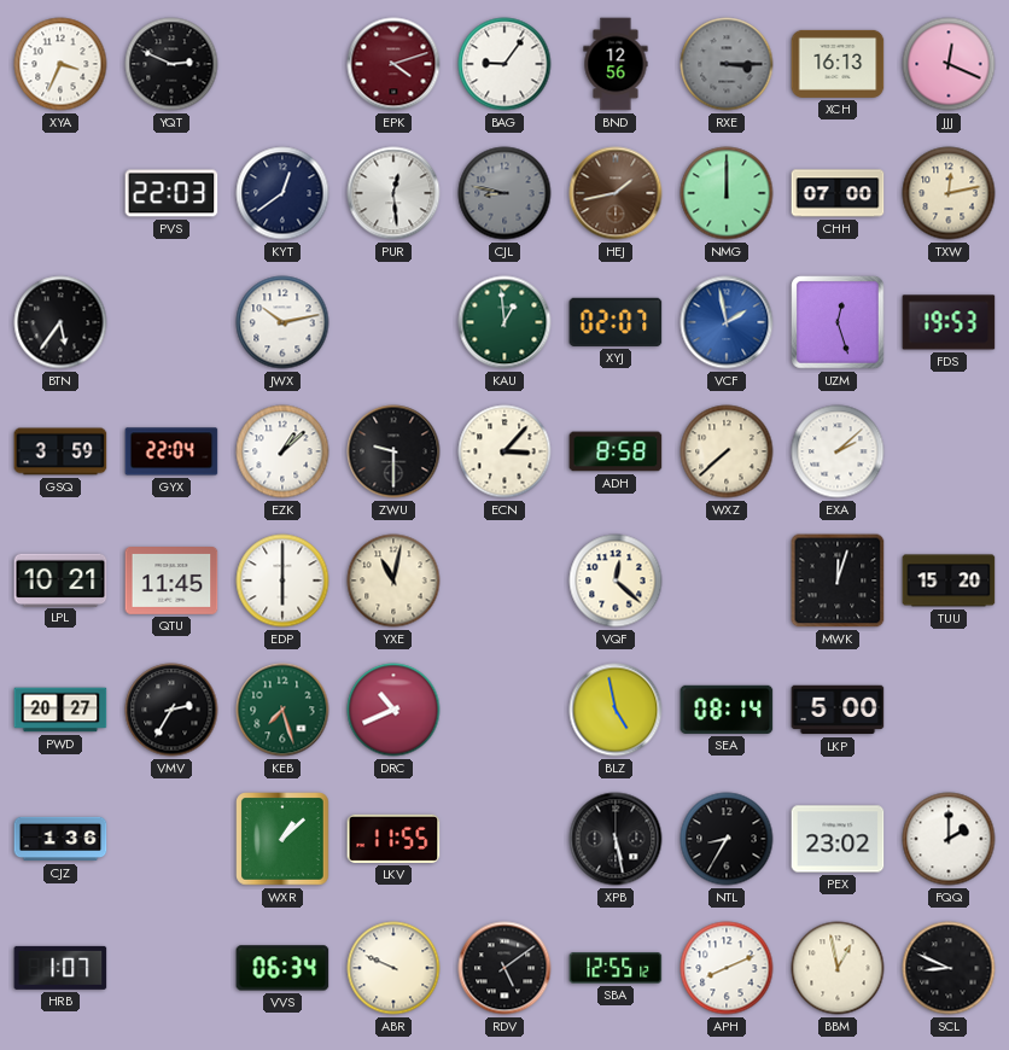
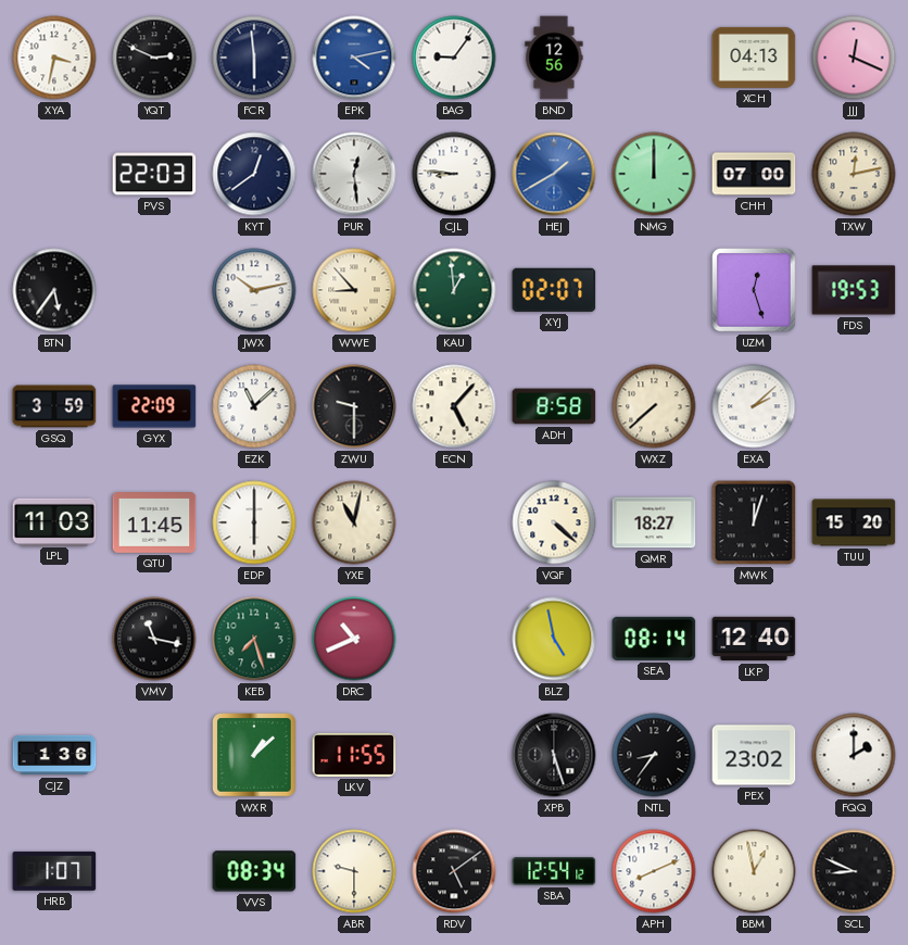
XYA: 3:34 -> 3:32
FCR: none -> 5:59
EPK: 4:12 -> 4:13
EPK dial: burgundy -> blue
RXE: 3:15 -> none
XCH: 16:13 -> 04:13
CJL: 8:47 -> 8:46
CJL dial: grey -> white
HEJ: 1:43 -> 1:40
HEJ dial: brown -> blue
WWE: none -> 8:53
VCF: 1:58 -> none
GYX: 22:04 -> 22:09
EZK: 1:08 -> 11:08
ECN: 3:07 -> 5:07
LPL: 10:21 -> 11:03
VQF: 12:22 -> 4:22
QMR: none -> 18:27
PWD: 20:27 -> none
VMV: 2:35 -> 11:17
LKP: 5:00 -> 12:40
XPB: 5:28 -> 5:27
NTL: 8:35 -> 8:36
VVS: 06:34 -> 08:34
ABR: 9:49 -> 9:30
SBA: 12:55 -> 12:54
